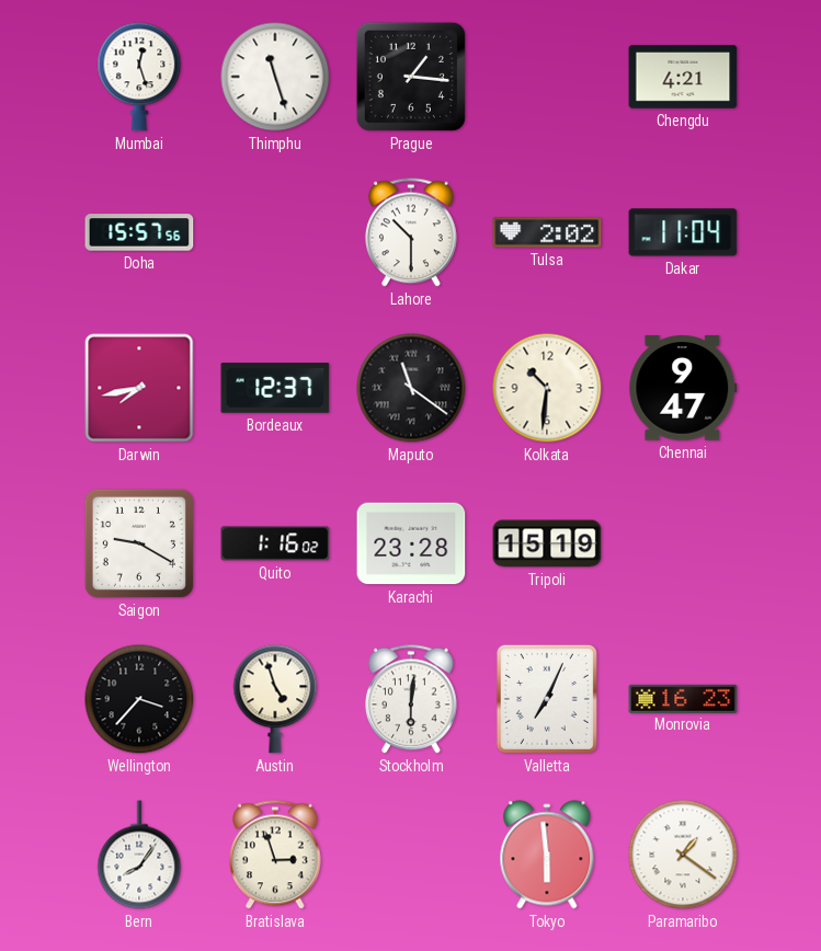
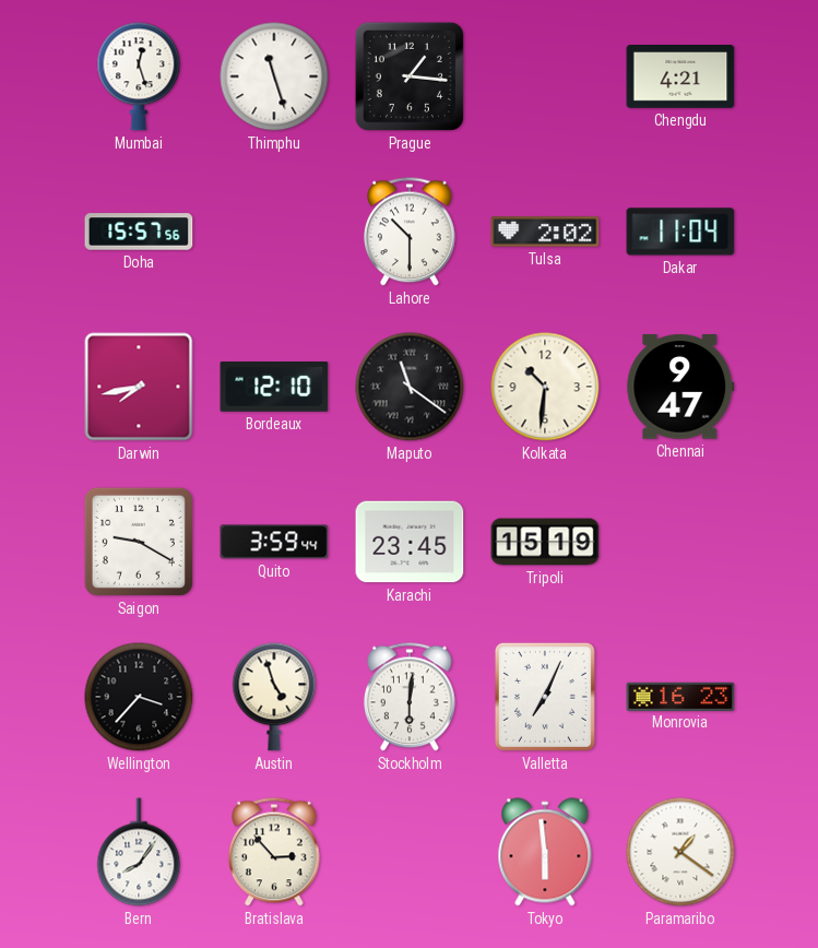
Bordeaux: 12:37 -> 12:10
Quito: 1:16 -> 3:59
Karachi: 23:28 -> 23:45
Bratislava: 2:57 -> 2:53
